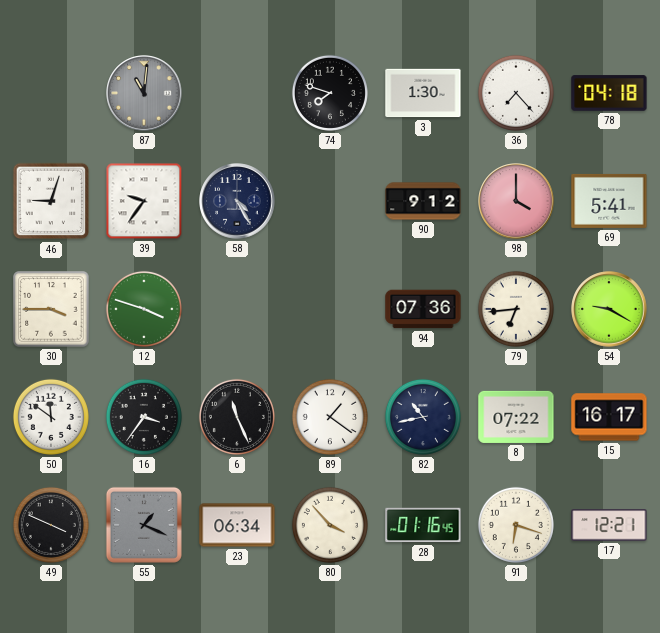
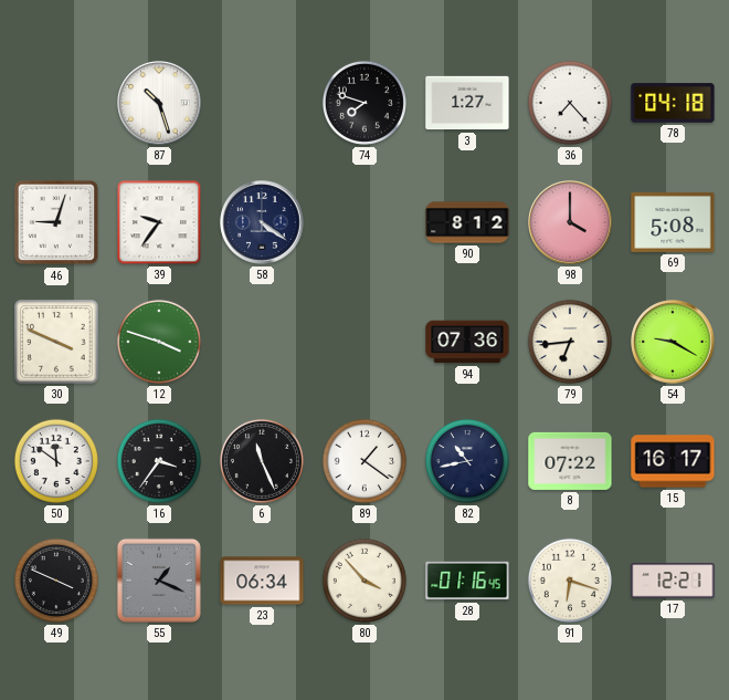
87: 11:01 -> 10:27
87 dial: grey -> white
3: 1:30 -> 1:27
58: 4:25 -> 4:21
90: 9:12 -> 8:12
69: 5:41 -> 5:08
30: 3:45 -> 3:49
